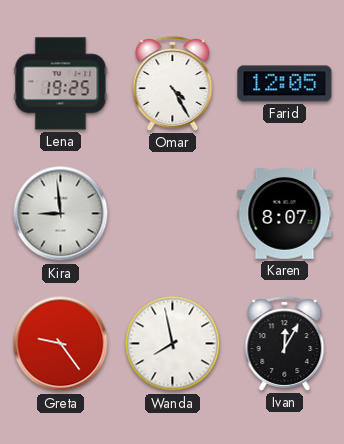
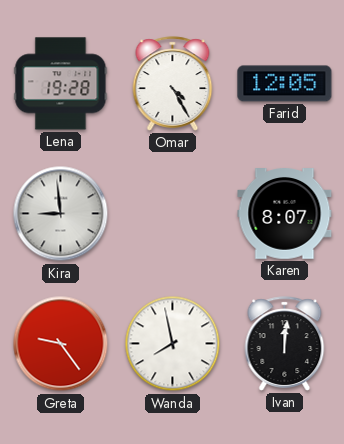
Lena: 19:25 -> 19:28
Ivan: 12:05 -> 12:01
